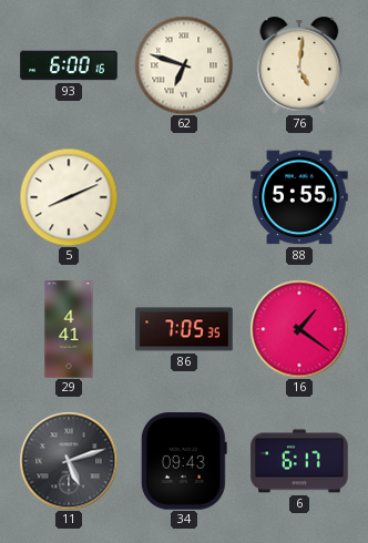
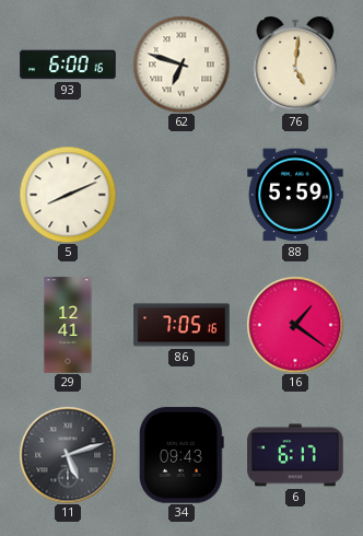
88: 5:55 -> 5:59
29: 4:41 -> 12:41
86: 7:05:35 -> 7:05:16
